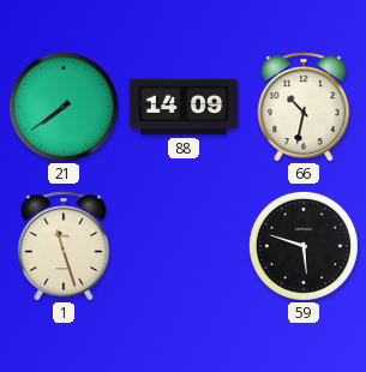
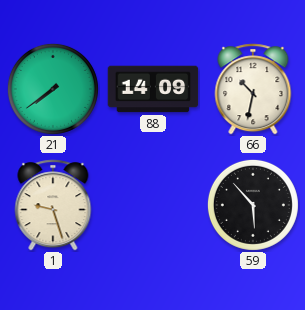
1: 11:27 -> 9:27
59: 5:48 -> 5:53
